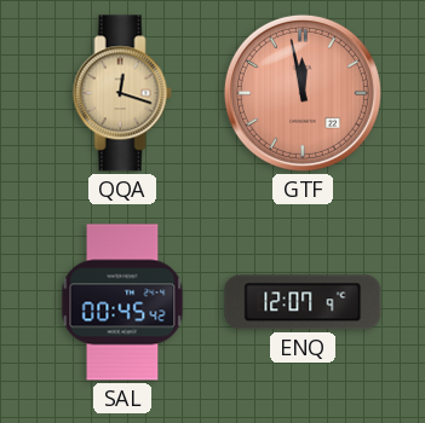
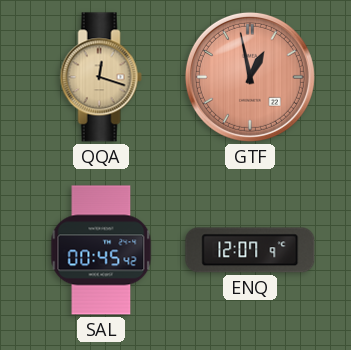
GTF: 11:58 -> 12:58
